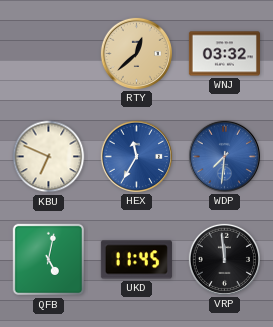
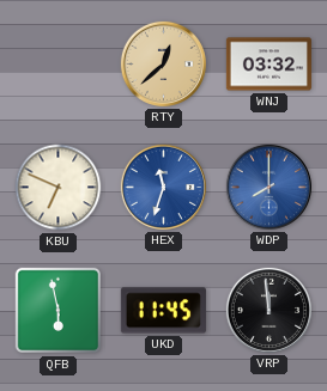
HEX: 11:35 -> 11:33
WDP: 7:31 -> 8:00
QFB: 5:02 -> 5:58
